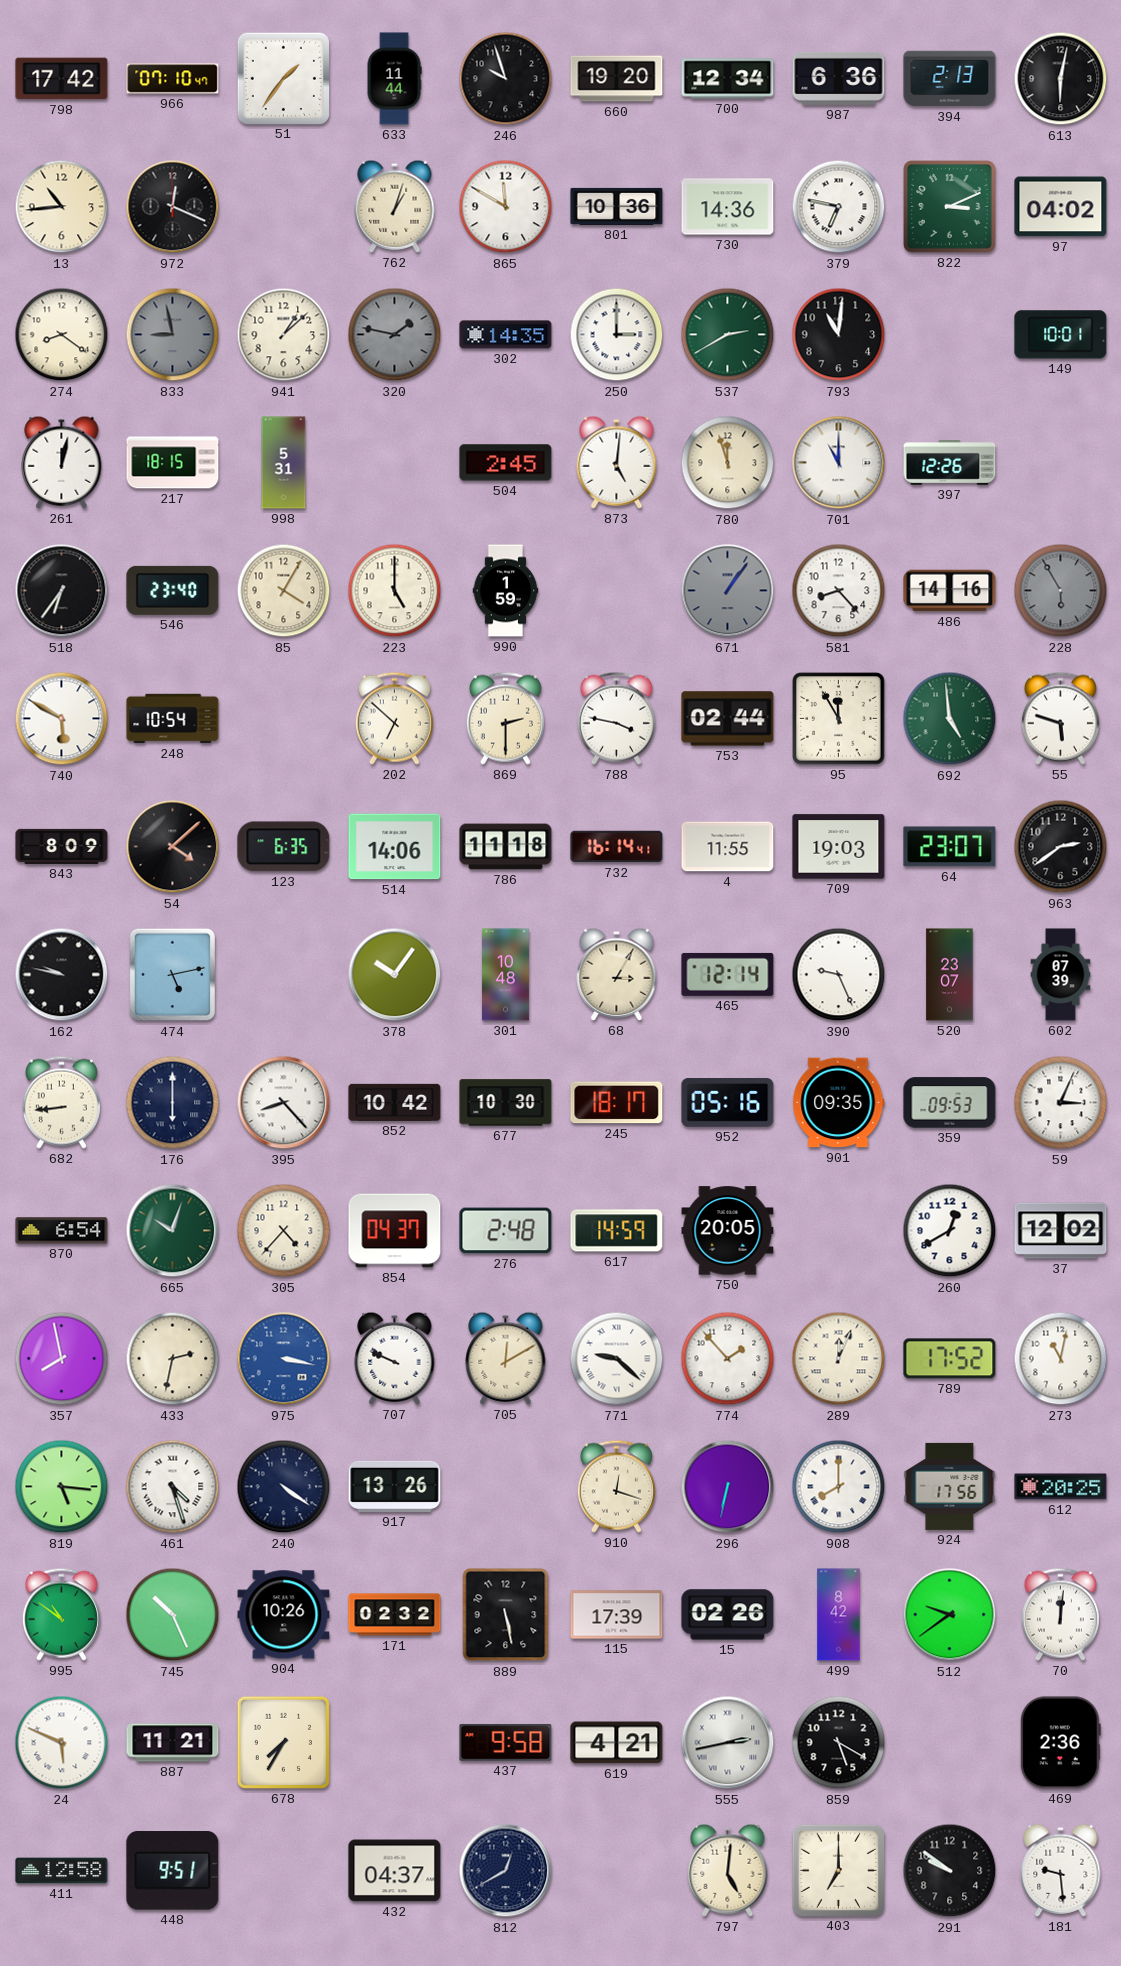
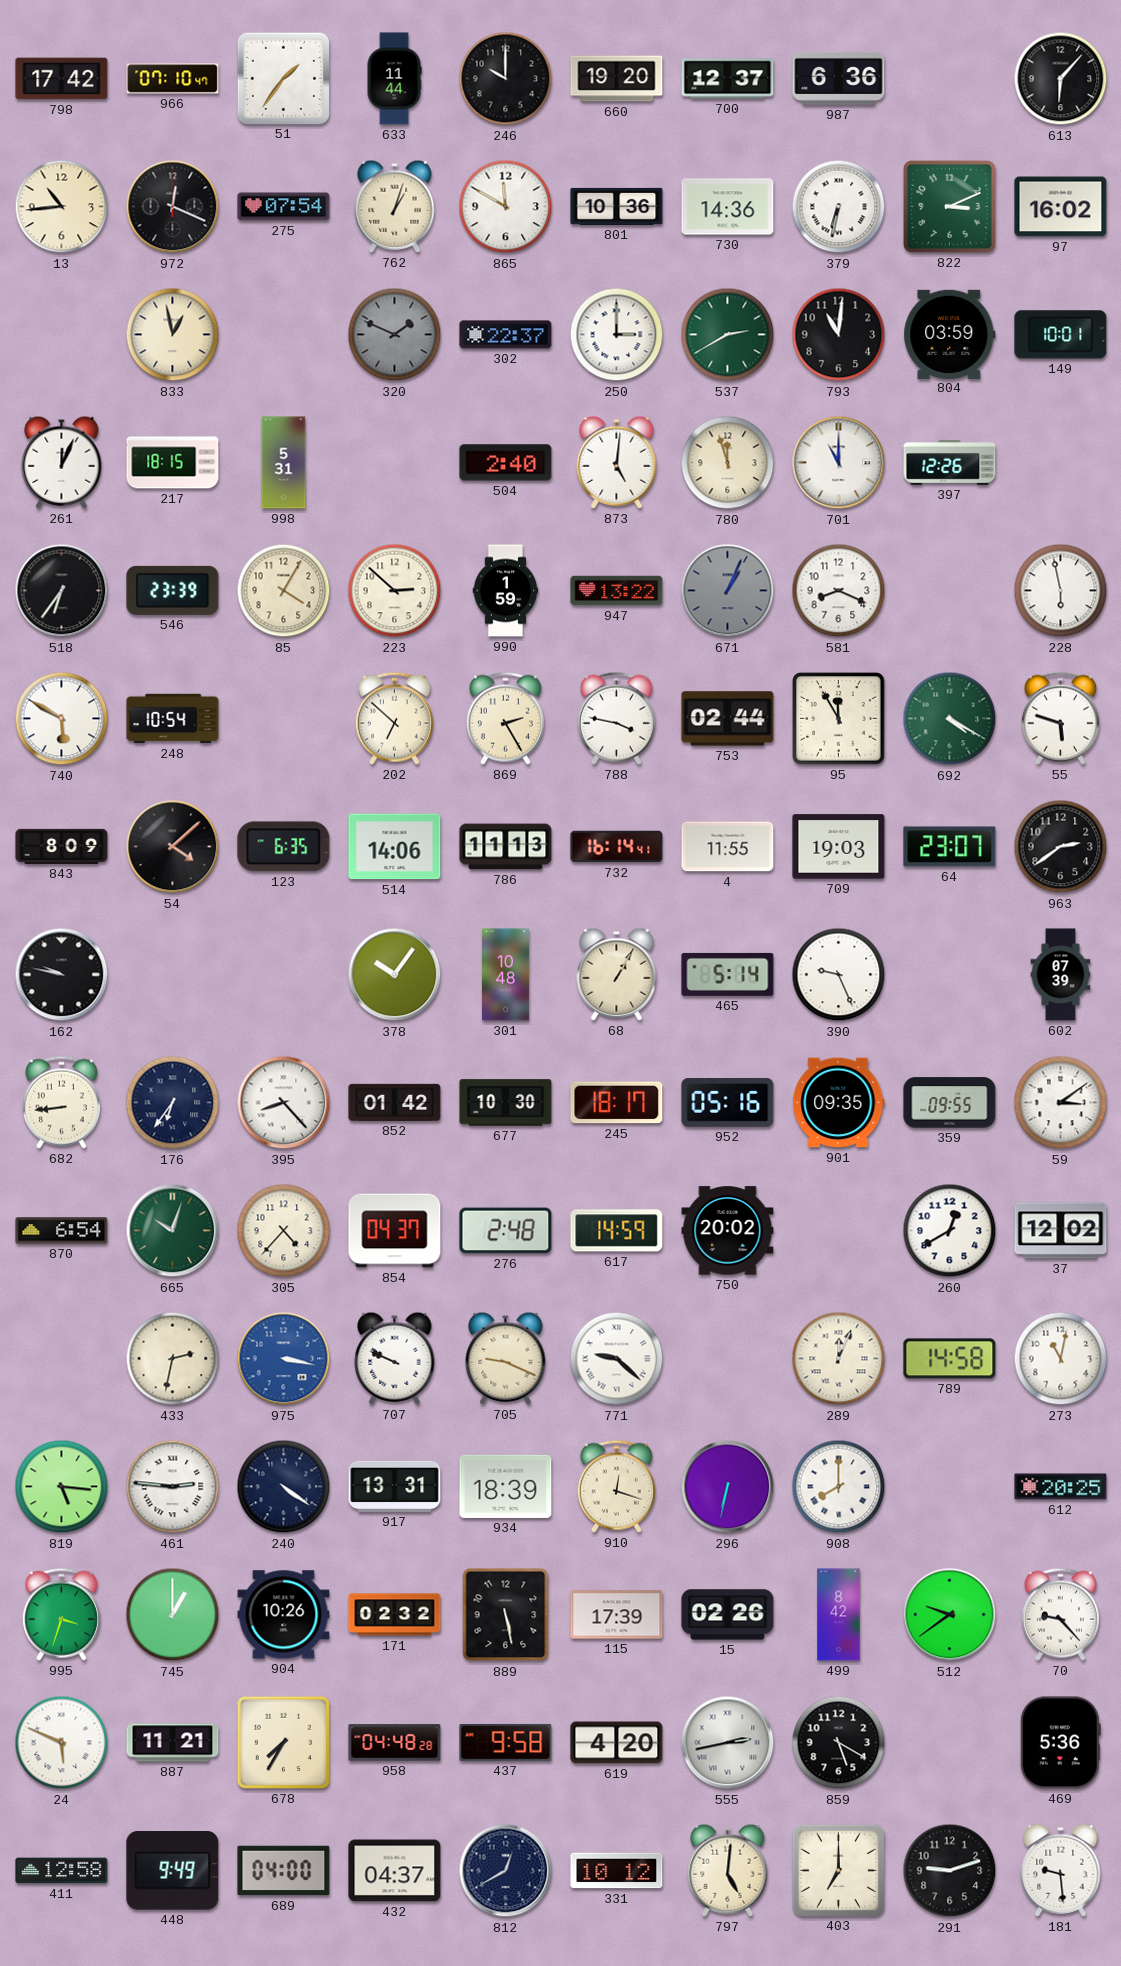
246: 9:57 -> 10:00
700: 12:34 -> 12:37
394: 2:13 -> none
613: 6:02 -> 6:07
275: none -> 07:54
379: 6:47 -> 6:32
97: 04:02 -> 16:02
274: 8:21 -> none
833: 8:58 -> 12:58
833 dial: grey -> cream
941: 1:08 -> none
320: 1:47 -> 1:49
302: 14:35 -> 22:37
804: none -> 03:59
261: 12:02 -> 12:04
504: 2:45 -> 2:40
546: 23:40 -> 23:39
223: 5:00 -> 2:52
947: none -> 13:22
671: 1:06 -> 1:04
581: 8:23 -> 8:19
486: 14:16 -> none
228: 5:55 -> 5:58
228 dial: grey -> white
869: 2:30 -> 2:25
692: 4:59 -> 4:20
786: 11:18 -> 11:13
474: 5:13 -> none
68: 3:05 -> 1:05
465: 12:14 -> 5:14
520: 23:07 -> none
176: 6:00 -> 6:36
852: 10:42 -> 01:42
359: 09:53 -> 09:55
59: 3:04 -> 3:09
750: 20:05 -> 20:02
357: 7:58 -> none
705: 12:10 -> 9:19
774: 1:53 -> none
789: 17:52 -> 14:58
461: 4:27 -> 2:46
917: 13:26 -> 13:31
934: none -> 18:39
924: 17:56 -> none
995: 10:51 -> 3:33
745: 10:26 -> 1:00
70: 12:01 -> 9:23
958: none -> 04:48
619: 4:21 -> 4:20
469: 2:36 -> 5:36
448: 9:51 -> 9:49
689: none -> 04:00
331: none -> 10:12
291: 9:51 -> 9:12
